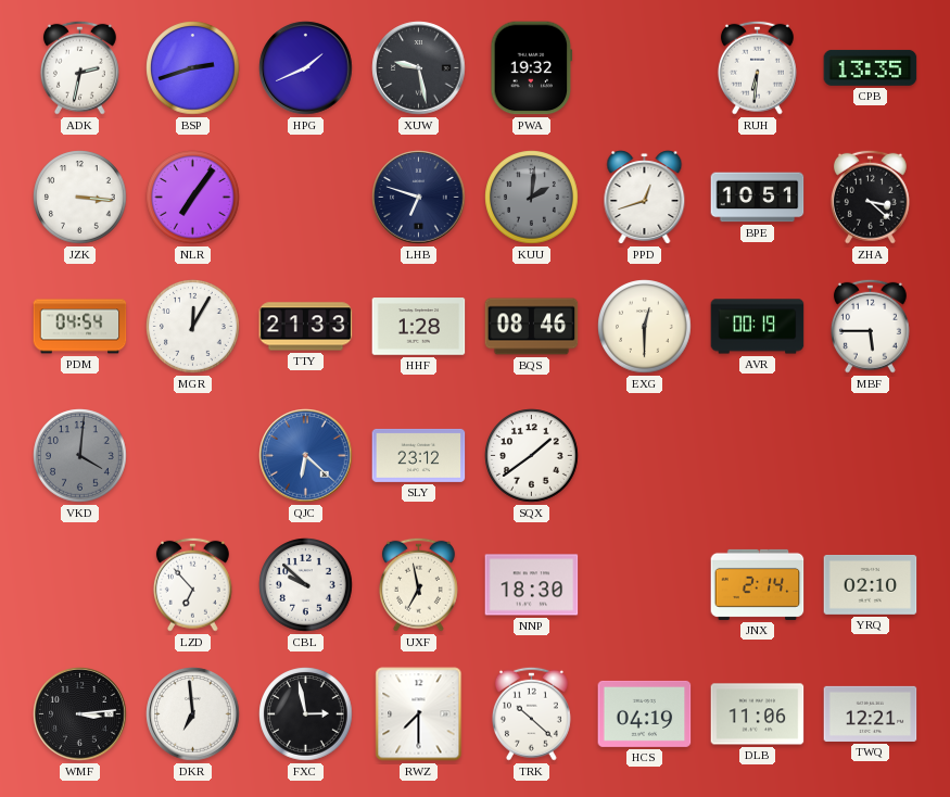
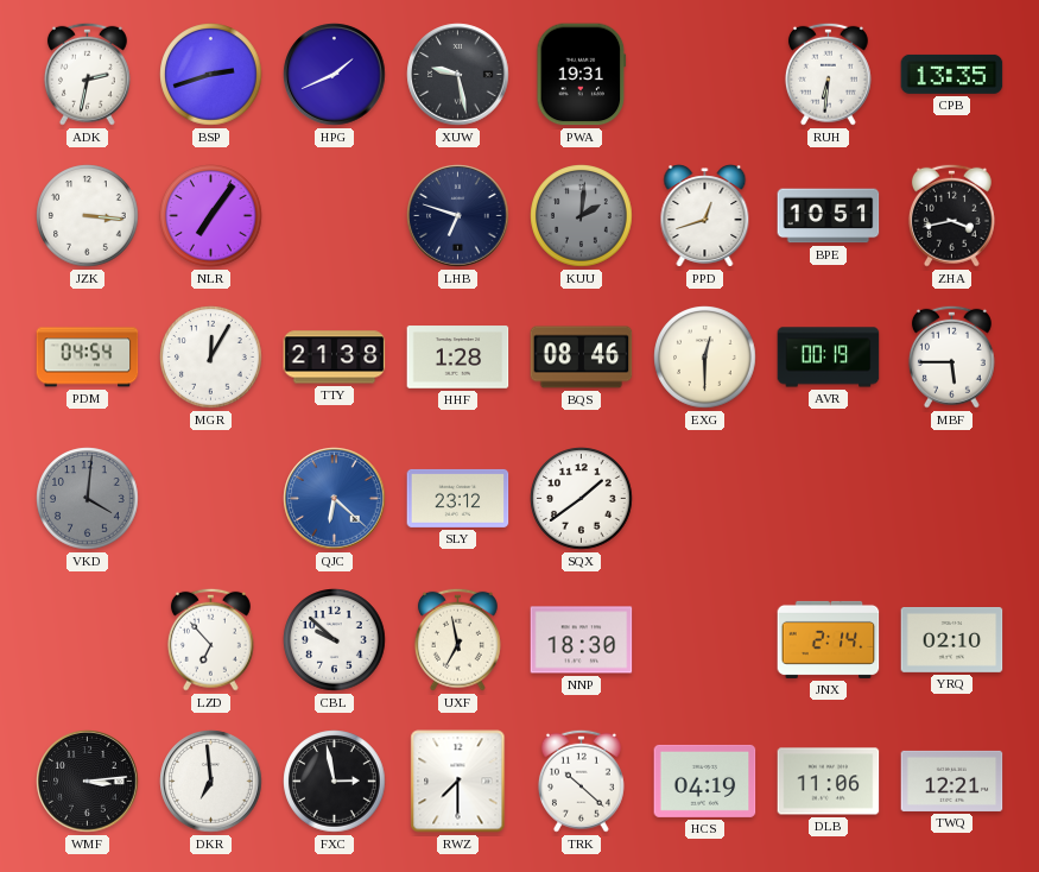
PWA: 19:32 -> 19:31
ZHA: 3:22 -> 3:43
TTY: 21:33 -> 21:38
